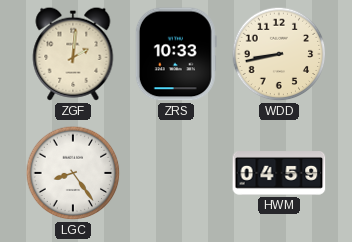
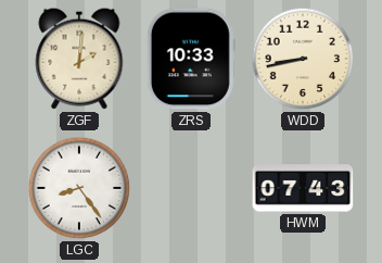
HWM: 04:59 -> 07:43
